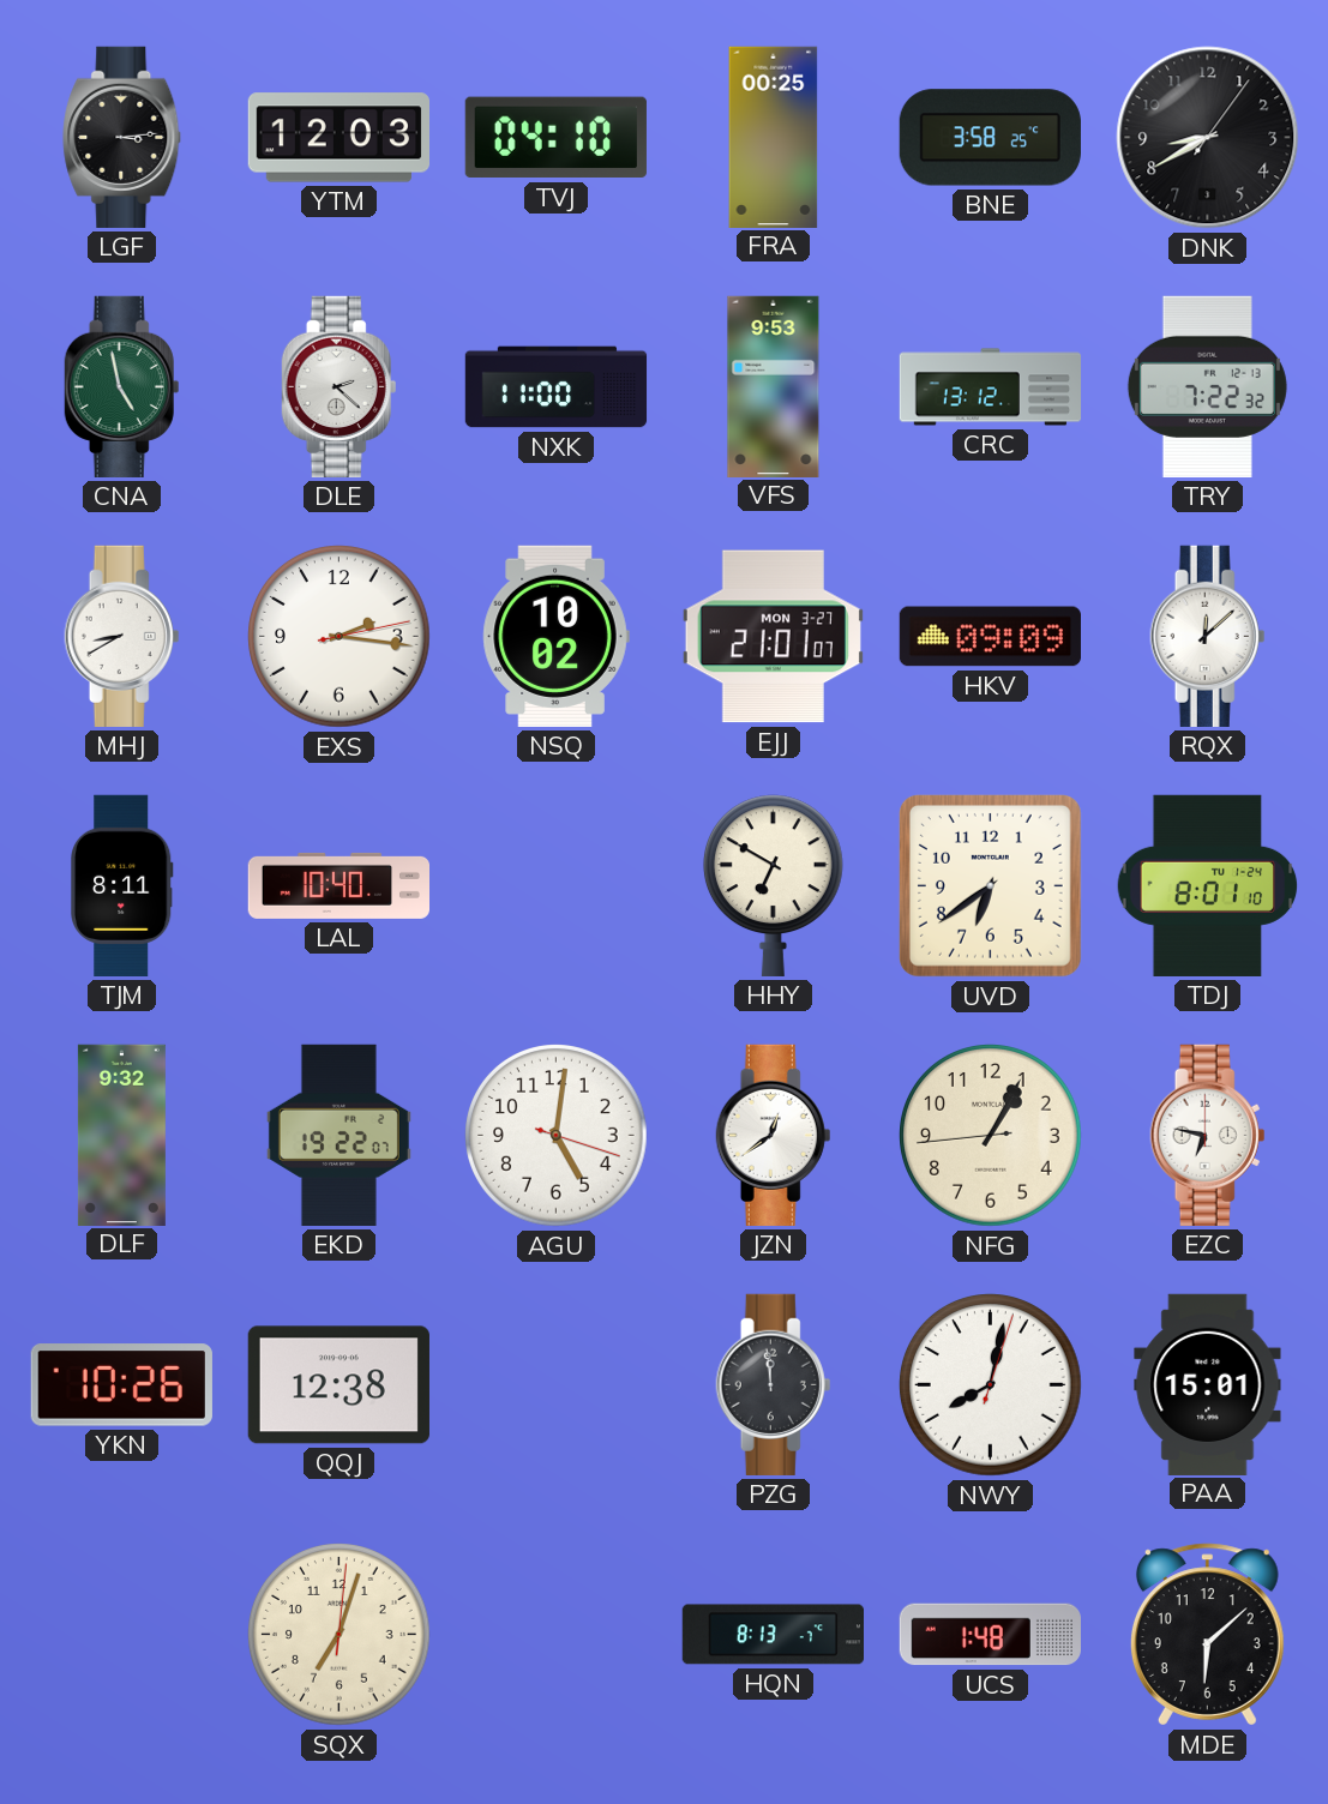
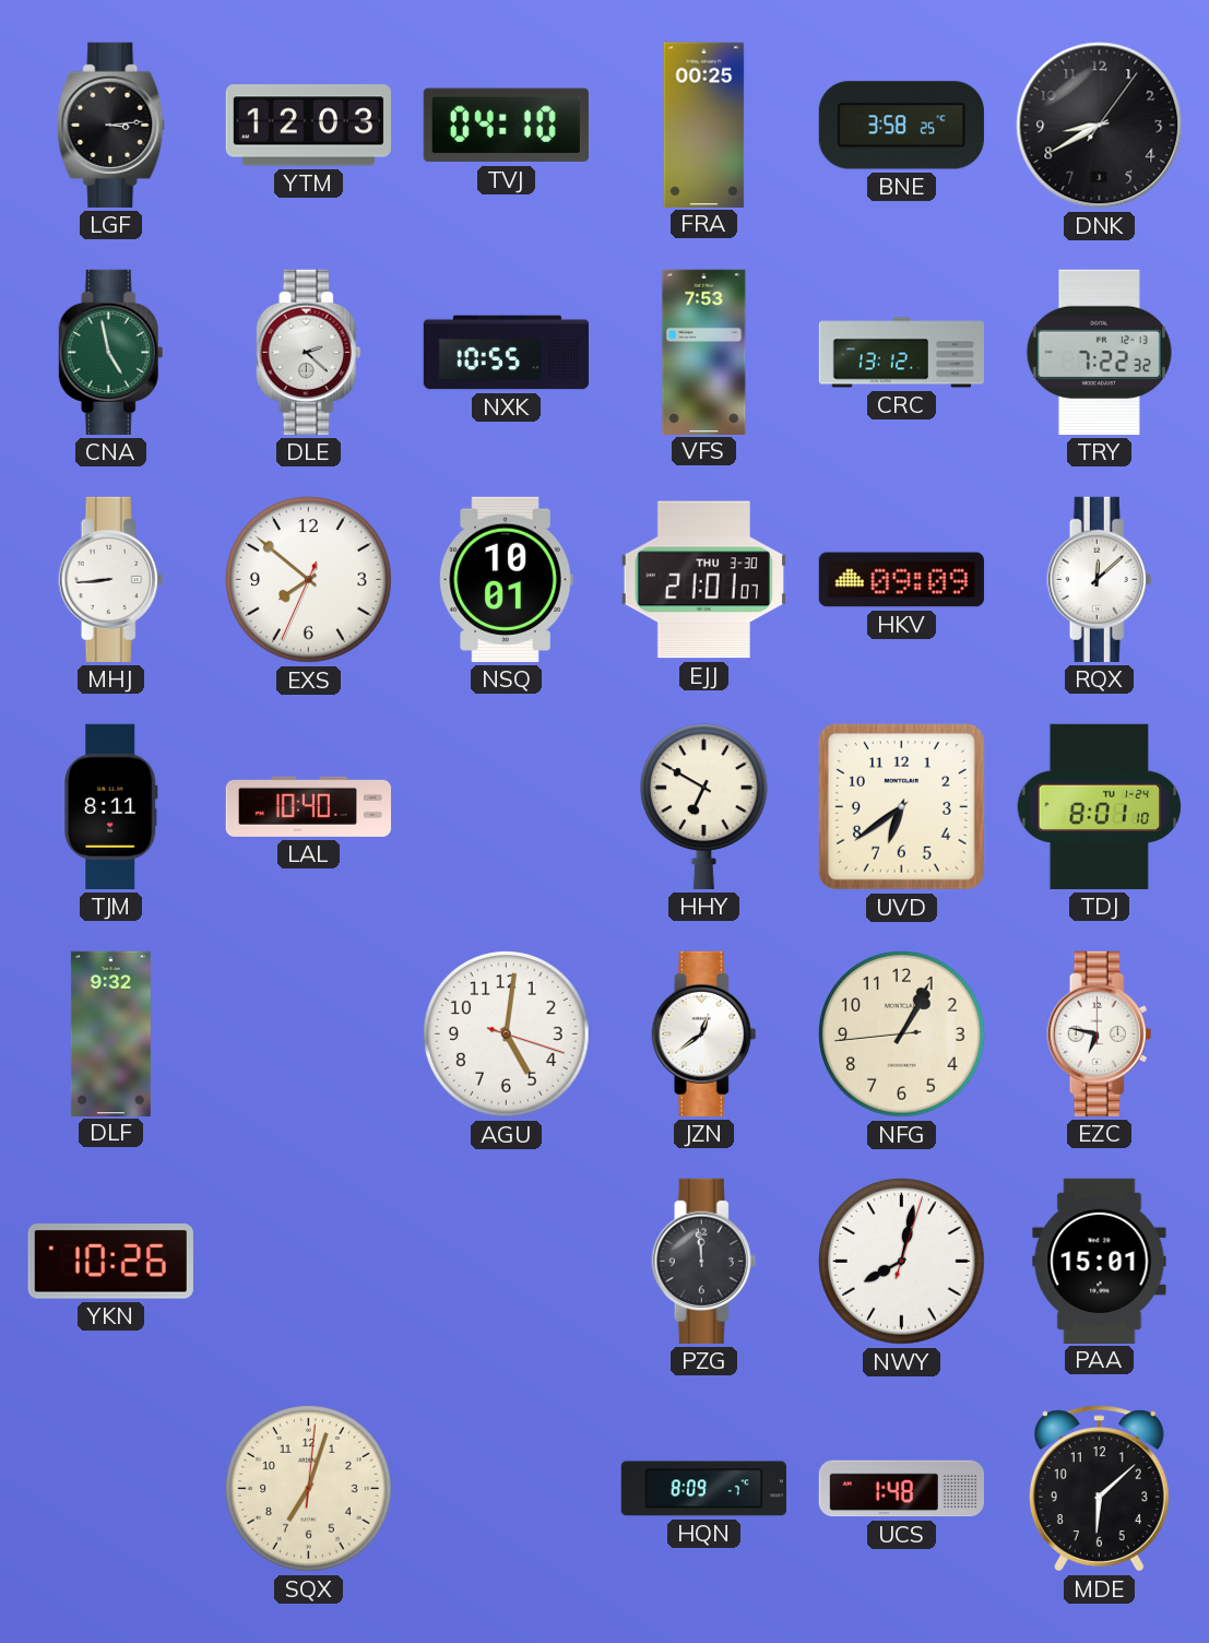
NXK: 11:00 -> 10:55
VFS: 9:53 -> 7:53
MHJ: 8:40 -> 8:44
EXS: 2:16 -> 7:51
NSQ: 10:02 -> 10:01
EJJ date: MON 3-27 -> THU 3-30
EKD: 19:22 -> none
QQJ: 12:38 -> none
HQN: 8:13 -> 8:09
